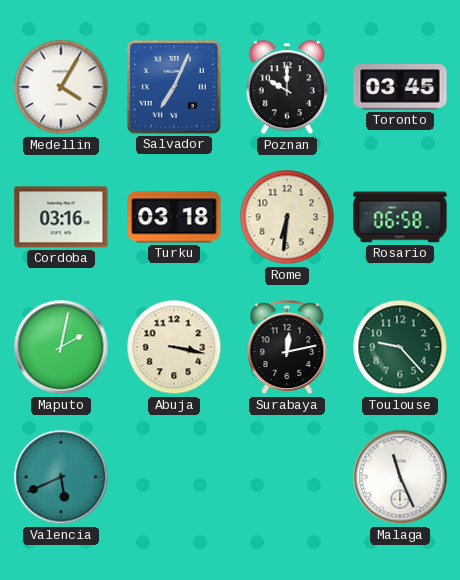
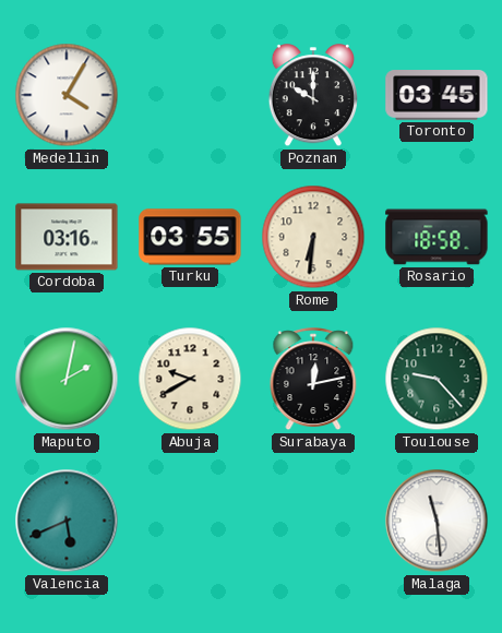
Salvador: 7:04 -> none
Turku: 03:18 -> 03:55
Rosario: 06:58 -> 18:58
Abuja: 3:17 -> 9:40
Malaga: 11:26 -> 11:29
